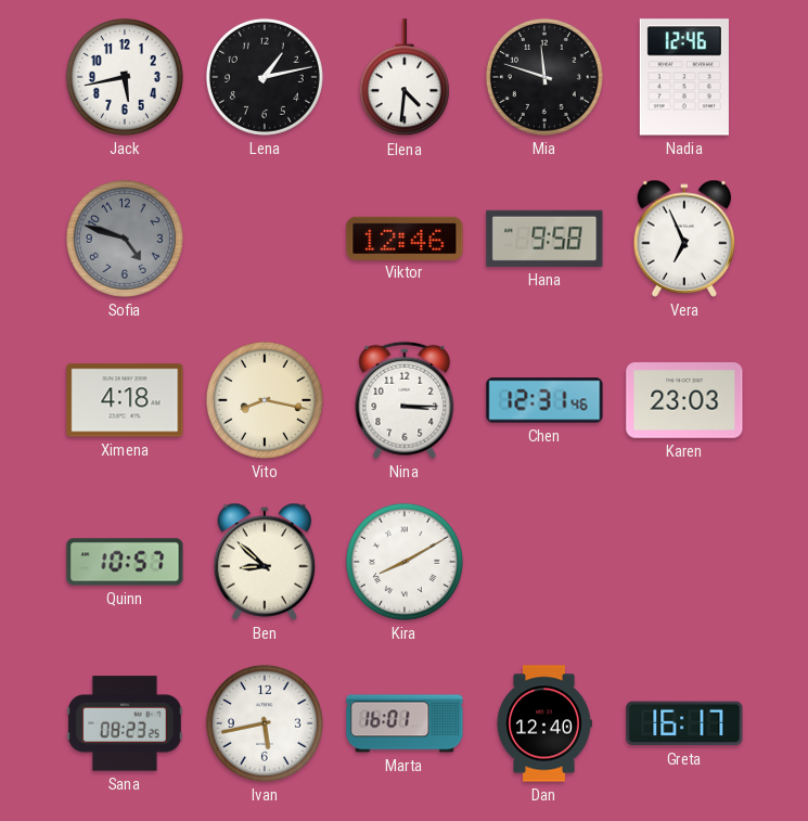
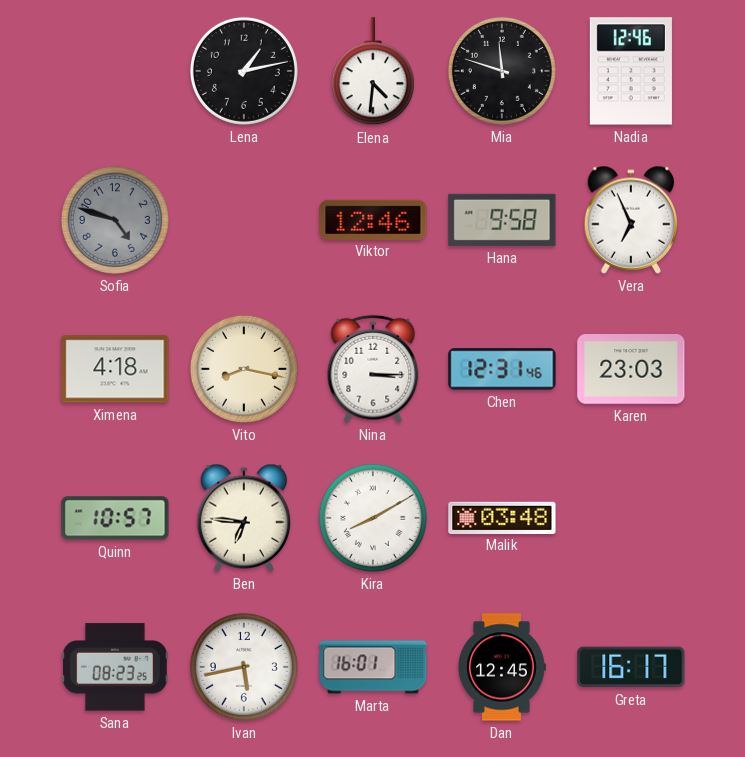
Jack: 5:43 -> none
Ben: 8:52 -> 6:46
Malik: none -> 03:48
Dan: 12:40 -> 12:45
